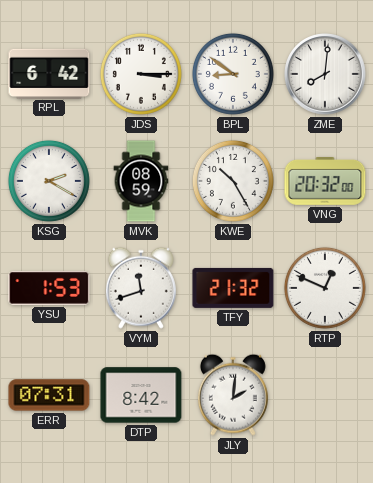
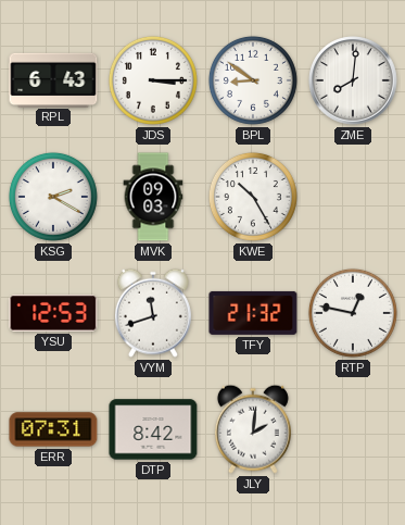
RPL: 6:42 -> 6:43
MVK: 08:59 -> 09:03
VNG: 20:32 -> none
YSU: 1:53 -> 12:53
RTP: 12:49 -> 12:47
